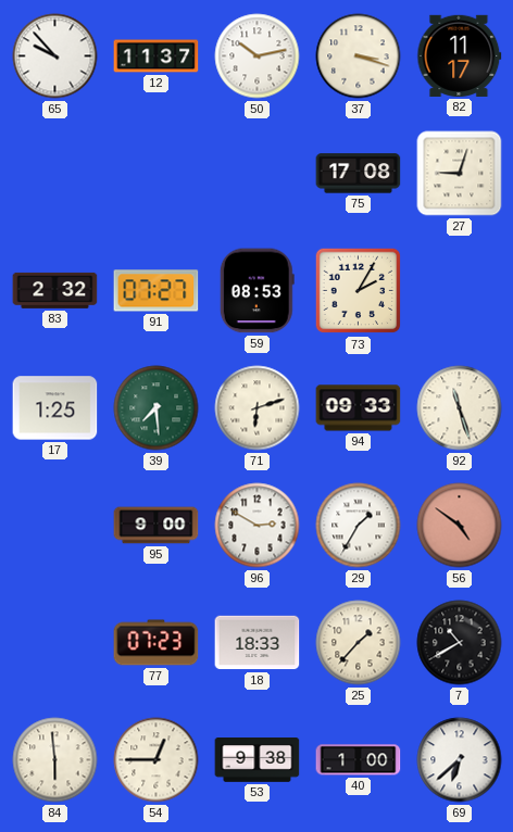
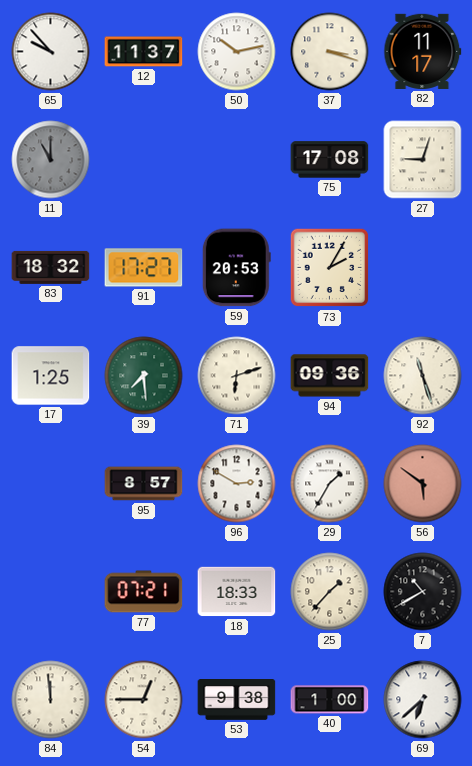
11: none -> 11:00
83: 2:32 -> 18:32
91: 07:27 -> 17:27
59: 08:53 -> 20:53
94: 09:33 -> 09:36
95: 9:00 -> 8:57
56: 4:51 -> 5:51
77: 07:23 -> 07:21
84: 5:59 -> 11:59
